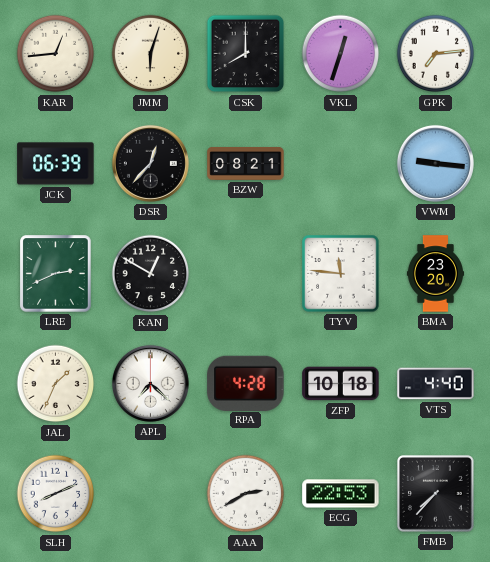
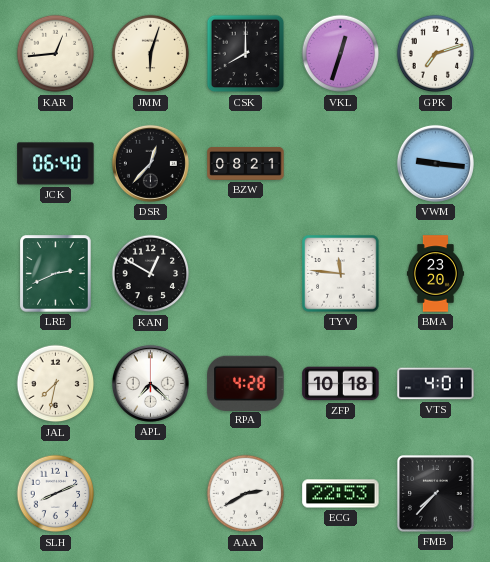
GPK: 7:14 -> 7:12
JCK: 06:39 -> 06:40
JAL: 1:34 -> 7:32
VTS: 4:40 -> 4:01
